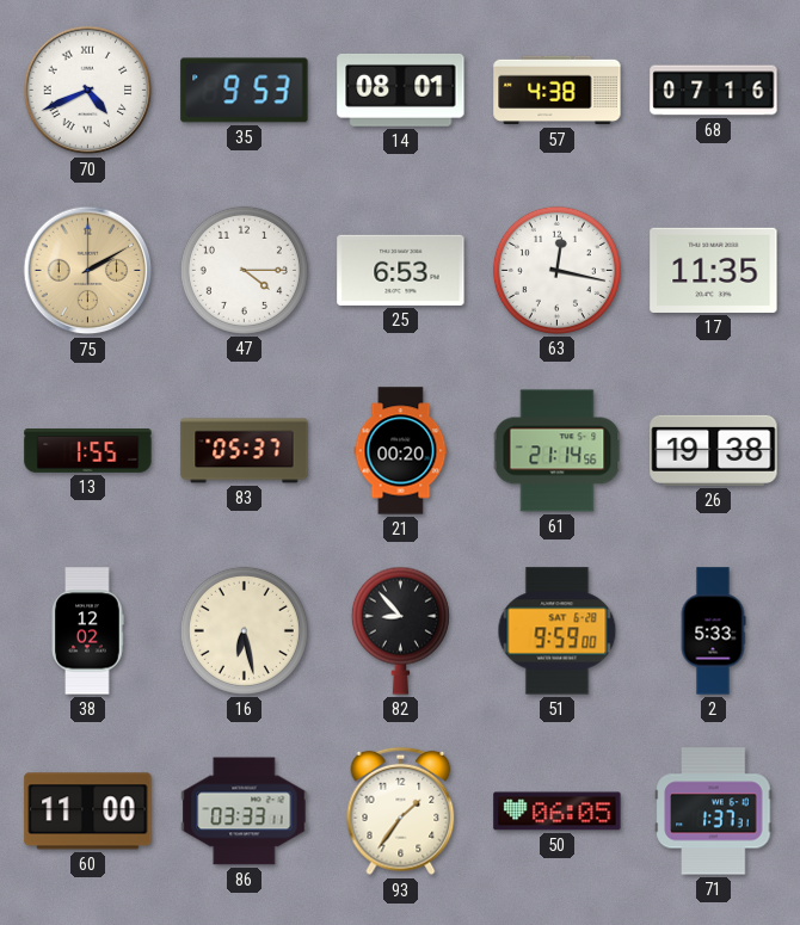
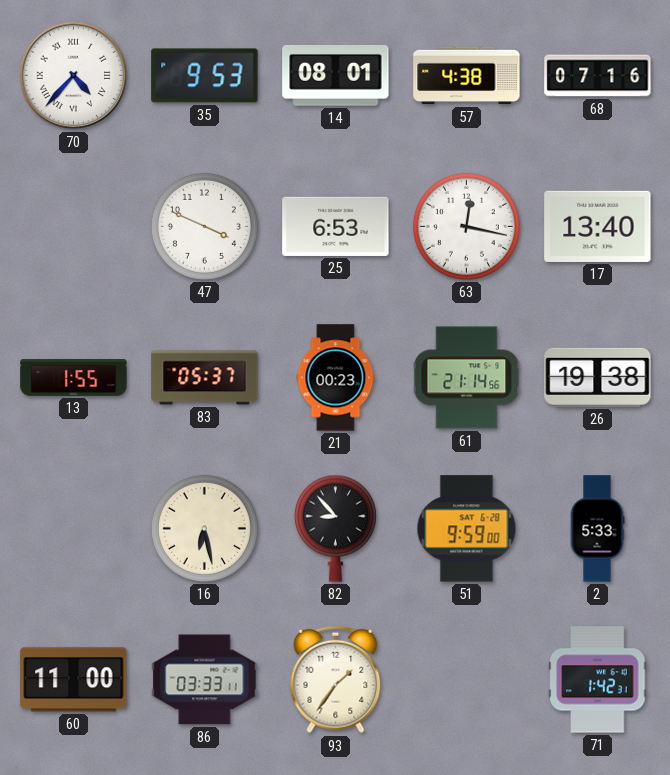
70: 4:41 -> 4:37
75: 2:10 -> none
47: 4:15 -> 3:49
17: 11:35 -> 13:40
21: 00:20 -> 00:23
38: 12:02 -> none
50: 06:05 -> none
71: 1:37 -> 1:42
